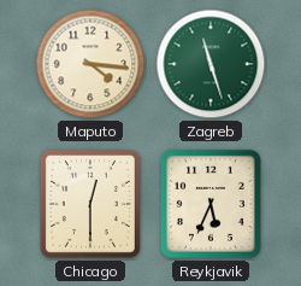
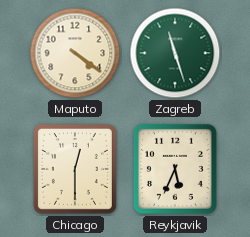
Maputo: 4:16 -> 4:21
